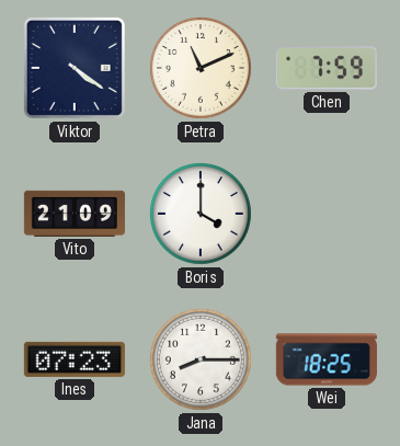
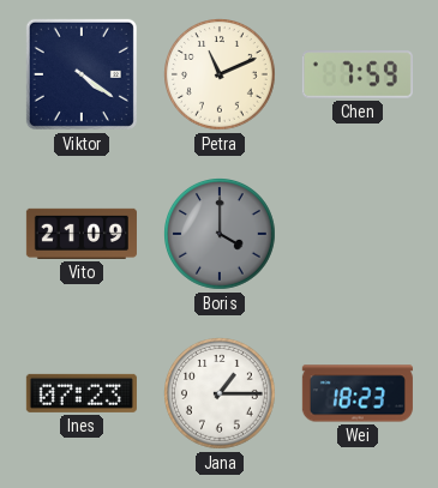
Boris dial: white -> grey
Jana: 8:15 -> 1:15
Wei: 18:25 -> 18:23
